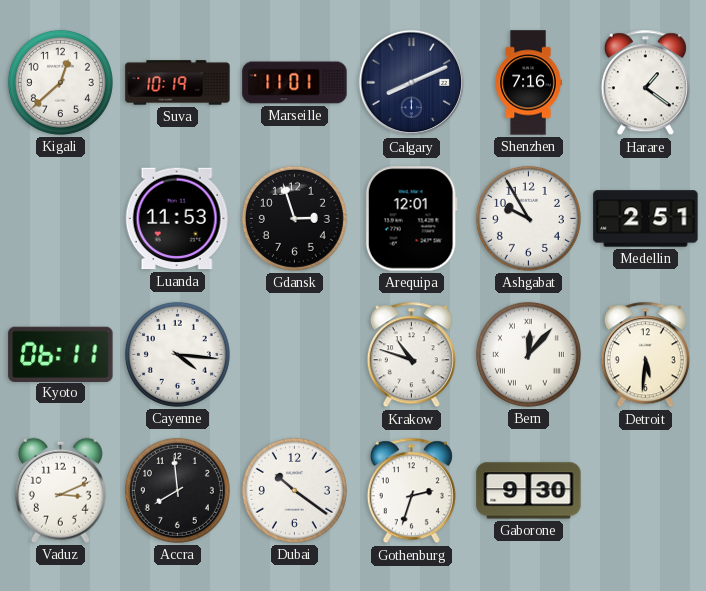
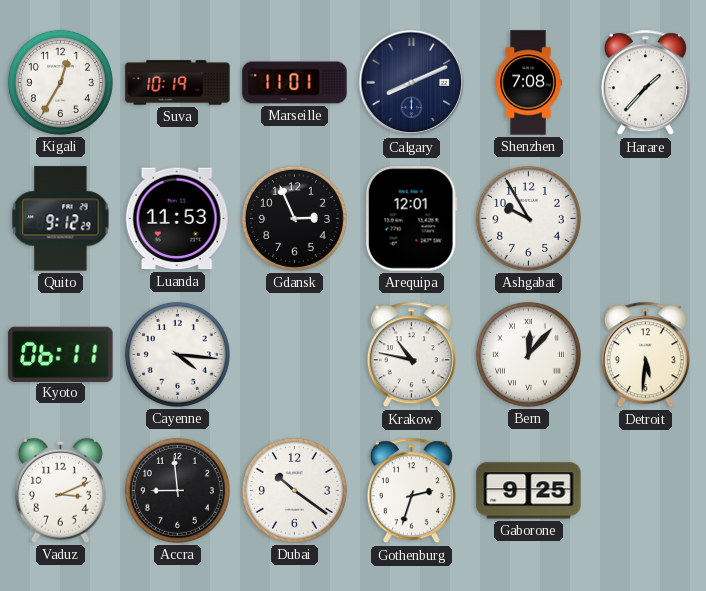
Kigali: 12:38 -> 12:35
Shenzhen: 7:16 -> 7:08
Harare: 1:21 -> 1:37
Quito: none -> 9:12
Gdansk: 2:57 -> 2:56
Medellin: 2:51 -> none
Krakow: 10:48 -> 10:47
Accra: 7:59 -> 8:59
Gaborone: 9:30 -> 9:25
